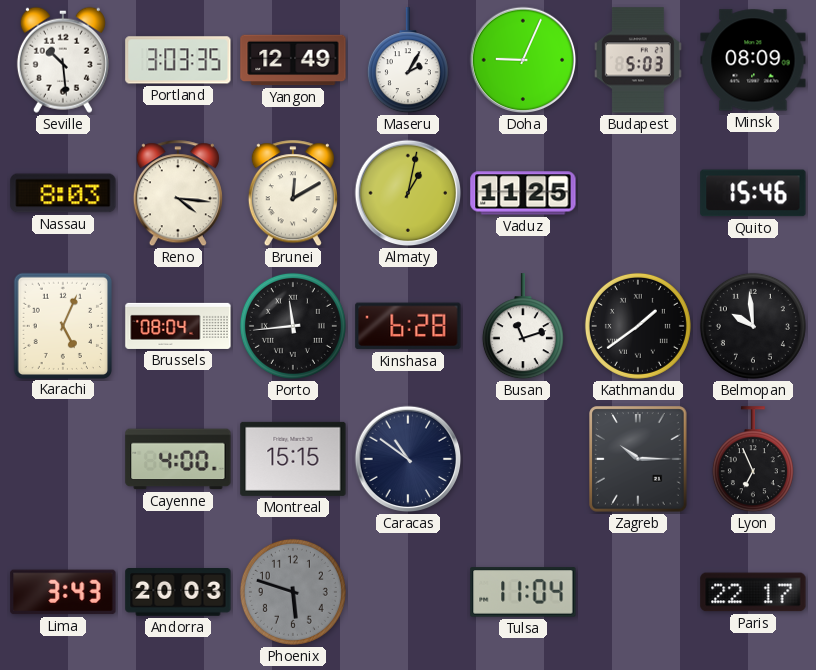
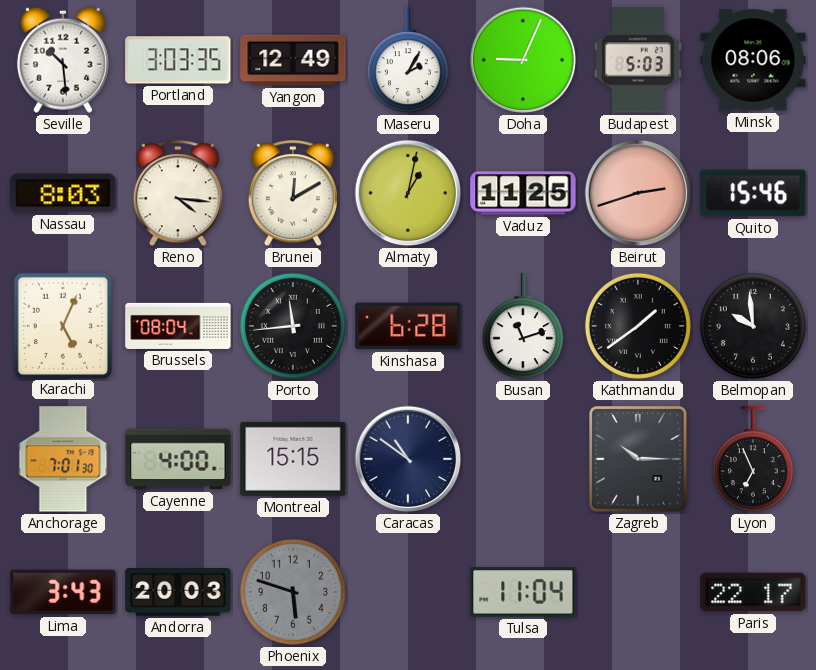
Minsk: 08:09 -> 08:06
Beirut: none -> 2:42
Anchorage: none -> 7:01
